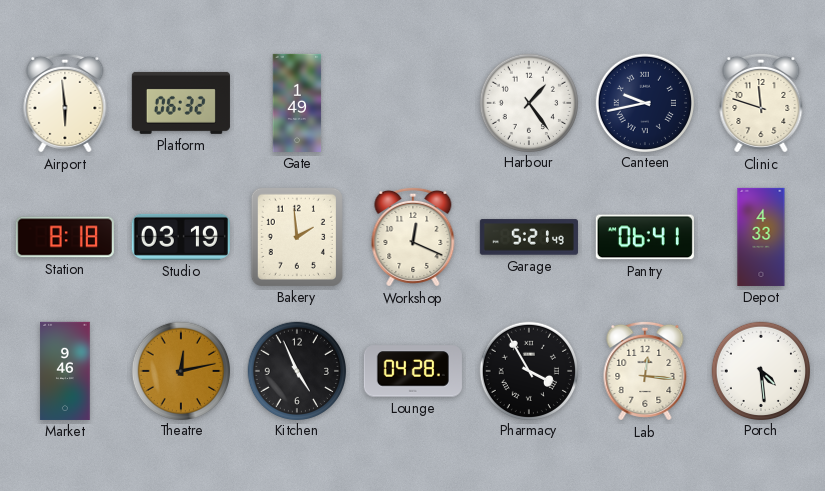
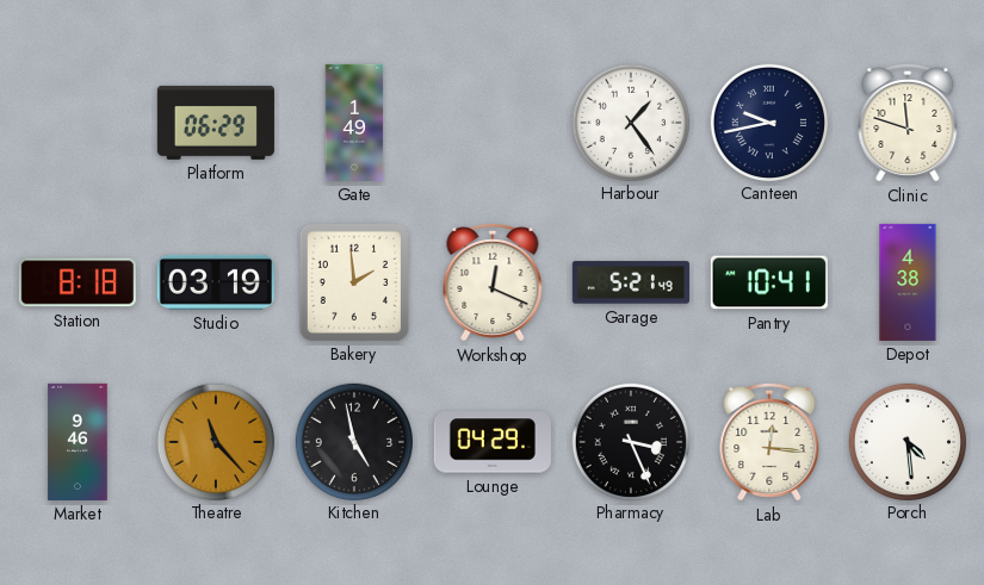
Airport: 5:59 -> none
Platform: 06:32 -> 06:29
Pantry: 06:41 -> 10:41
Depot: 4:33 -> 4:38
Theatre: 12:13 -> 11:23
Kitchen: 4:56 -> 4:58
Lounge: 04:28 -> 04:29
Pharmacy: 3:55 -> 3:26
